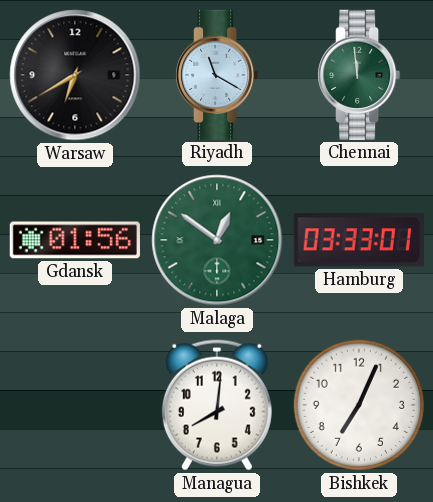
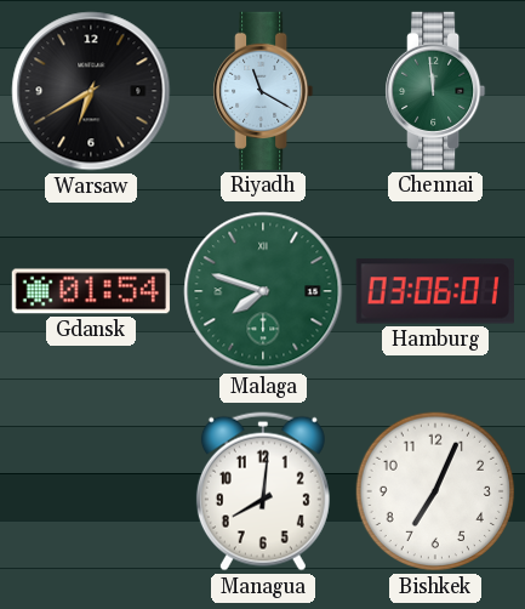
Gdansk: 01:56 -> 01:54
Malaga: 12:51 -> 7:48
Hamburg: 03:33 -> 03:06
